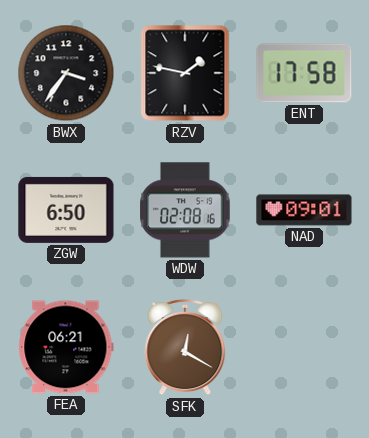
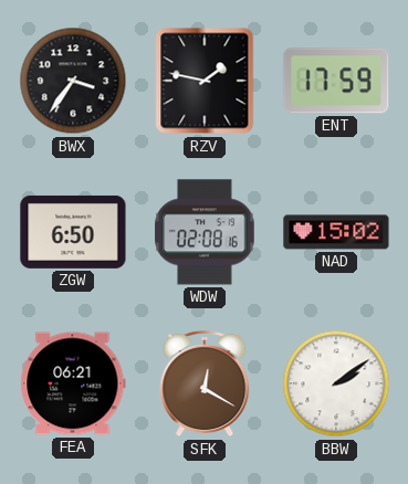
ENT: 17:58 -> 17:59
NAD: 09:01 -> 15:02
BBW: none -> 2:09
